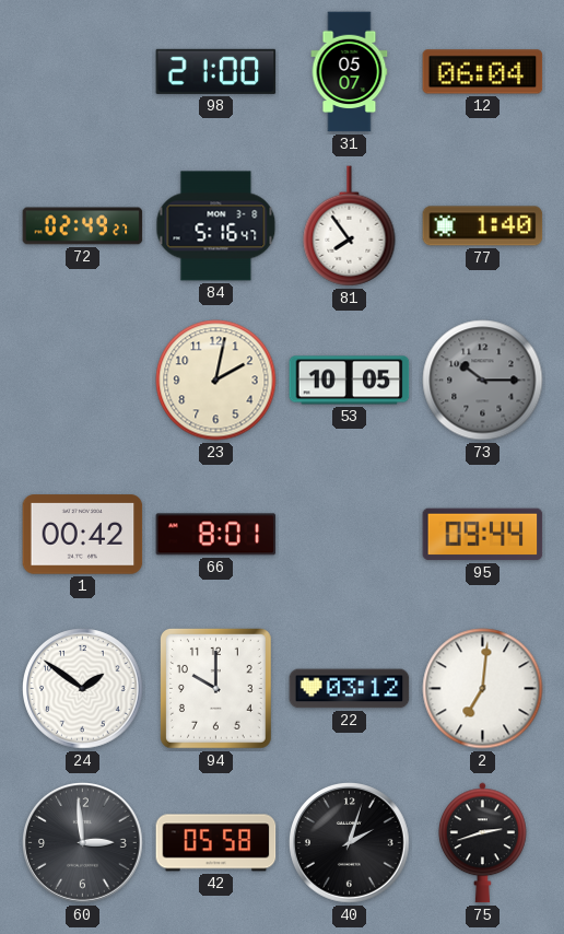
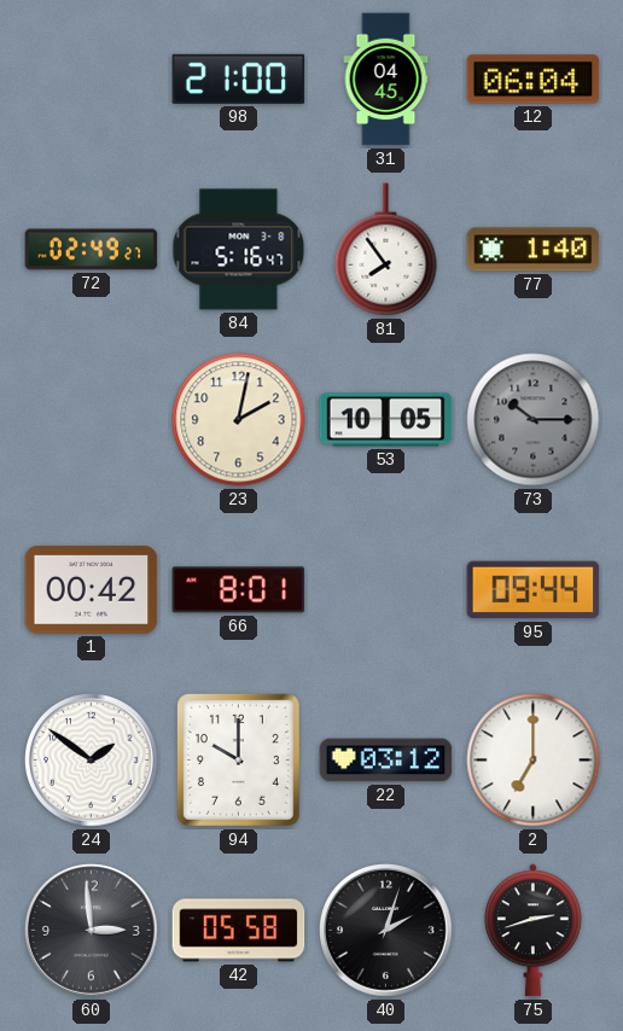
31: 05:07 -> 04:45
2: 7:01 -> 7:00
